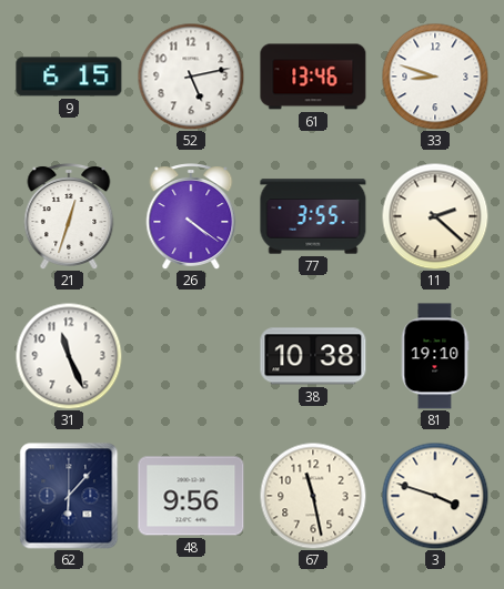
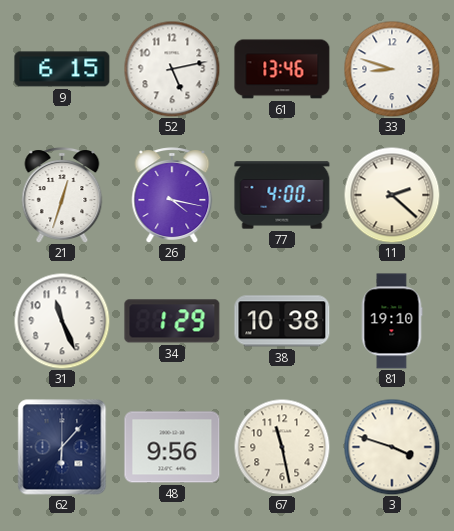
26: 4:21 -> 4:17
77: 3:55 -> 4:00
34: none -> 1:29
